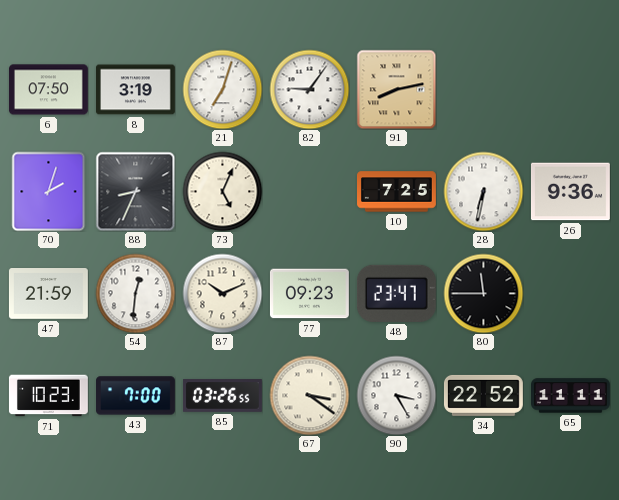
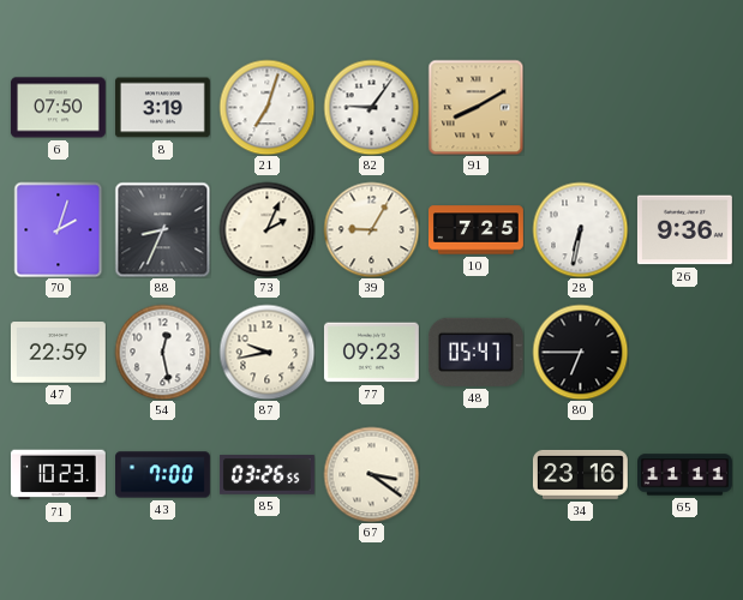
91: 8:13 -> 8:10
73: 5:04 -> 2:04
39: none -> 9:05
47: 21:59 -> 22:59
54: 12:31 -> 12:28
87: 10:11 -> 9:43
48: 23:47 -> 05:47
80: 11:45 -> 6:45
90: 3:25 -> none
34: 22:52 -> 23:16
